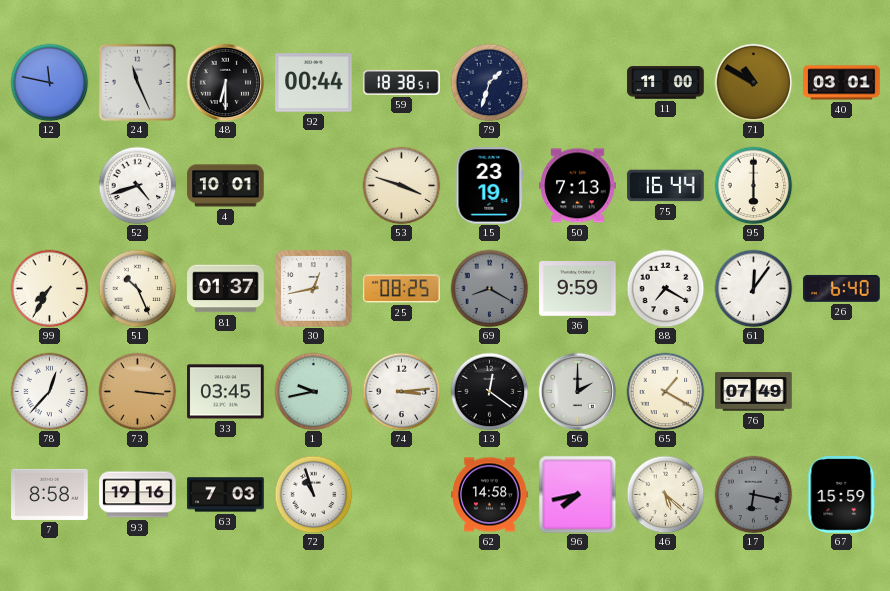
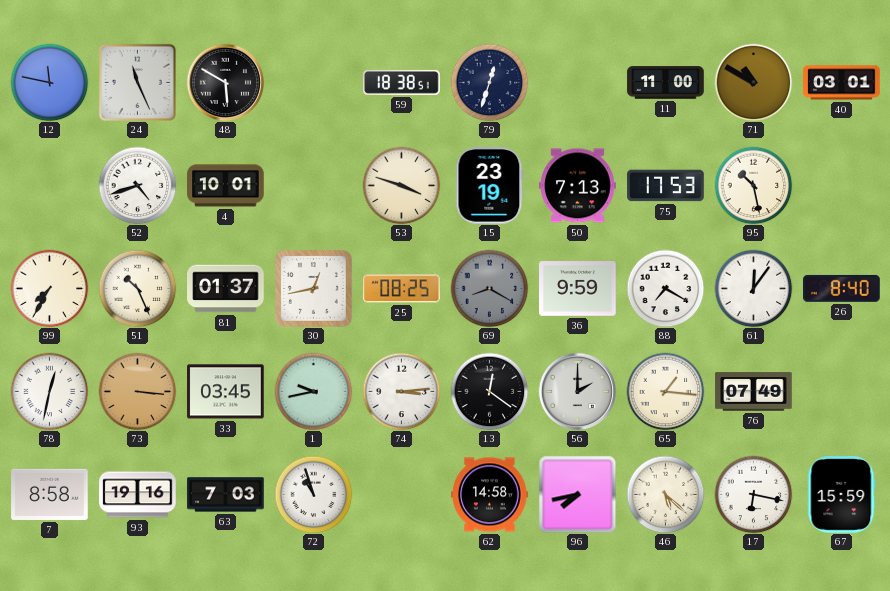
48: 6:30 -> 5:50
92: 00:44 -> none
79: 1:33 -> 12:33
75: 16:44 -> 17:53
95: 6:00 -> 10:28
26: 6:40 -> 8:40
78: 12:37 -> 12:32
65: 1:20 -> 1:16
17 dial: grey -> white
